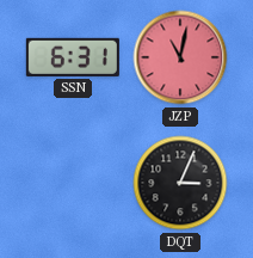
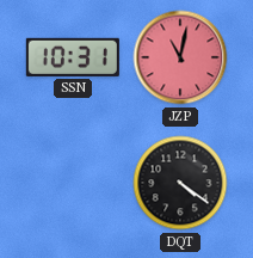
SSN: 6:31 -> 10:31
DQT: 3:04 -> 4:21
